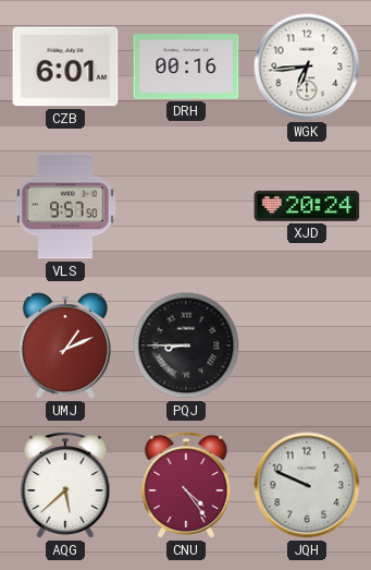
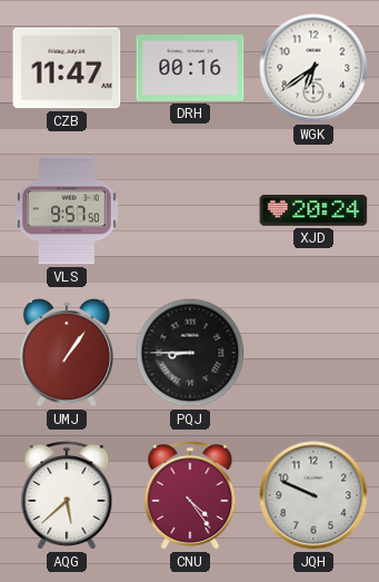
CZB: 6:01 -> 11:47
WGK: 6:44 -> 6:39
UMJ: 1:11 -> 1:06
